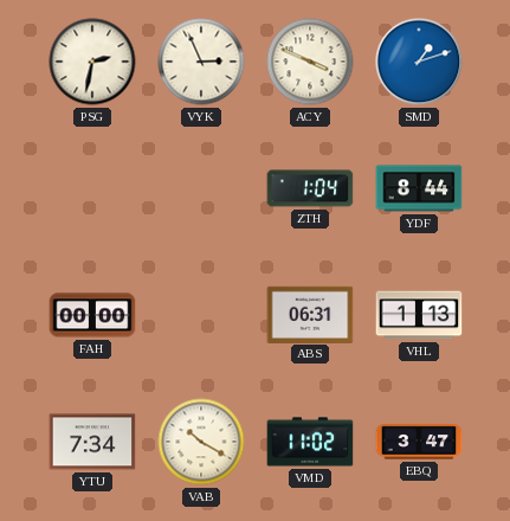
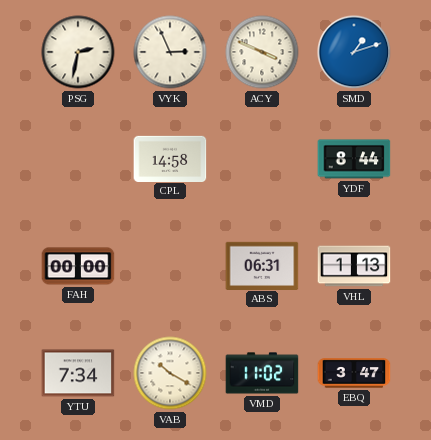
CPL: none -> 14:58
ZTH: 1:04 -> none
